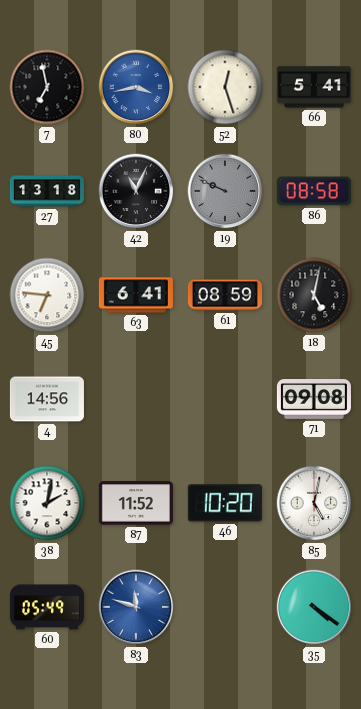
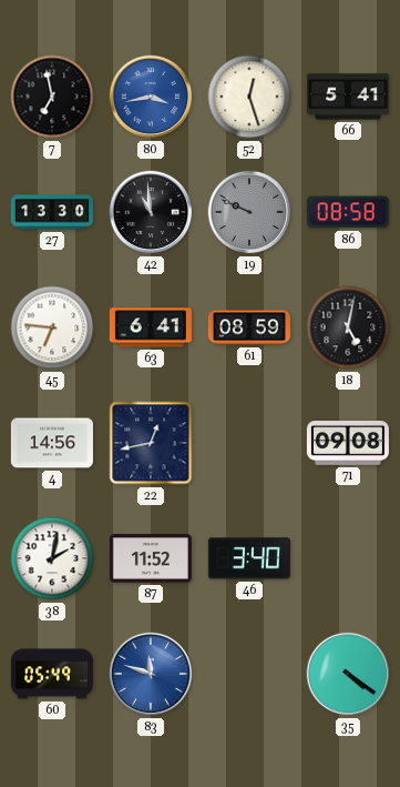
27: 13:18 -> 13:30
42: 11:04 -> 10:59
22: none -> 12:43
46: 10:20 -> 3:40
85: 5:02 -> none
